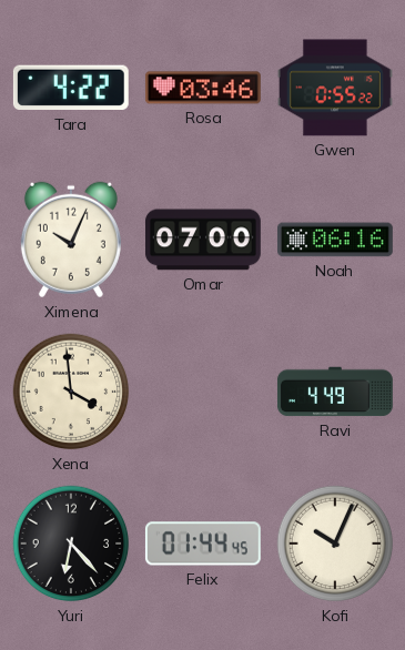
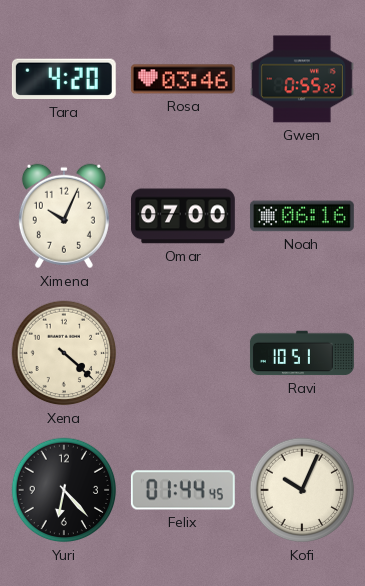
Tara: 4:22 -> 4:20
Xena: 3:59 -> 4:22
Ravi: 4:49 -> 10:51
